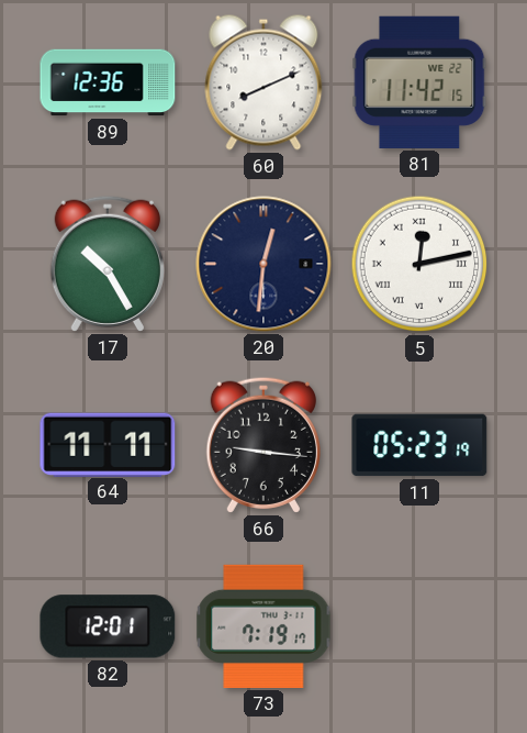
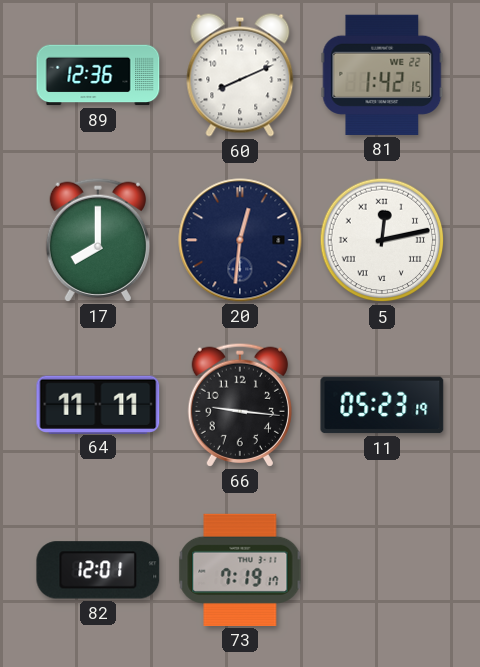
81: 11:42 -> 1:42
17: 10:25 -> 8:00
